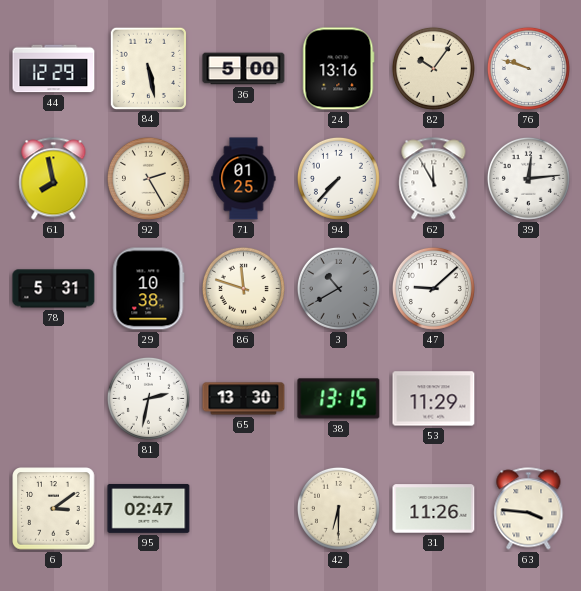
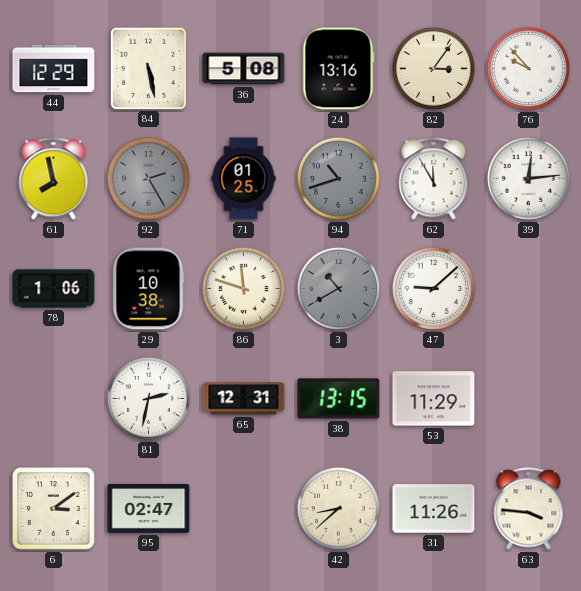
36: 5:00 -> 5:08
82: 10:06 -> 3:06
76: 9:48 -> 9:53
92 dial: cream -> grey
94: 7:37 -> 10:42
94 dial: white -> grey
78: 5:31 -> 1:06
65: 13:30 -> 12:31
42: 6:30 -> 8:38
